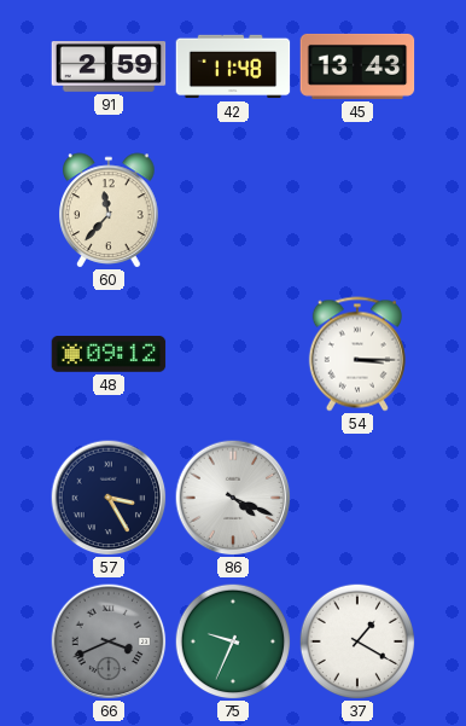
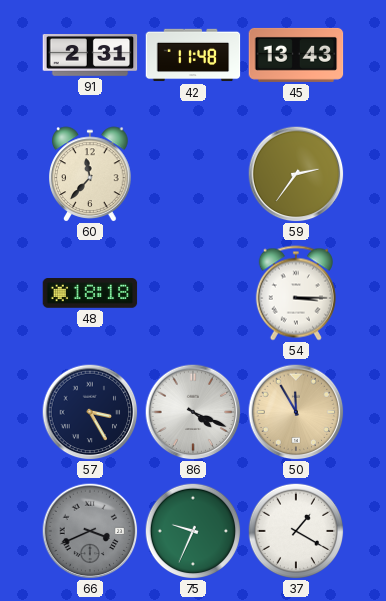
91: 2:59 -> 2:31
59: none -> 2:36
48: 09:12 -> 18:18
50: none -> 11:55
